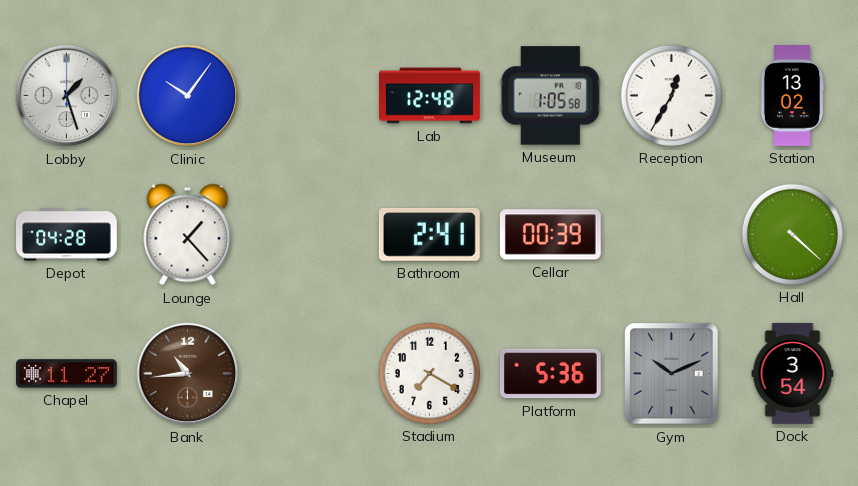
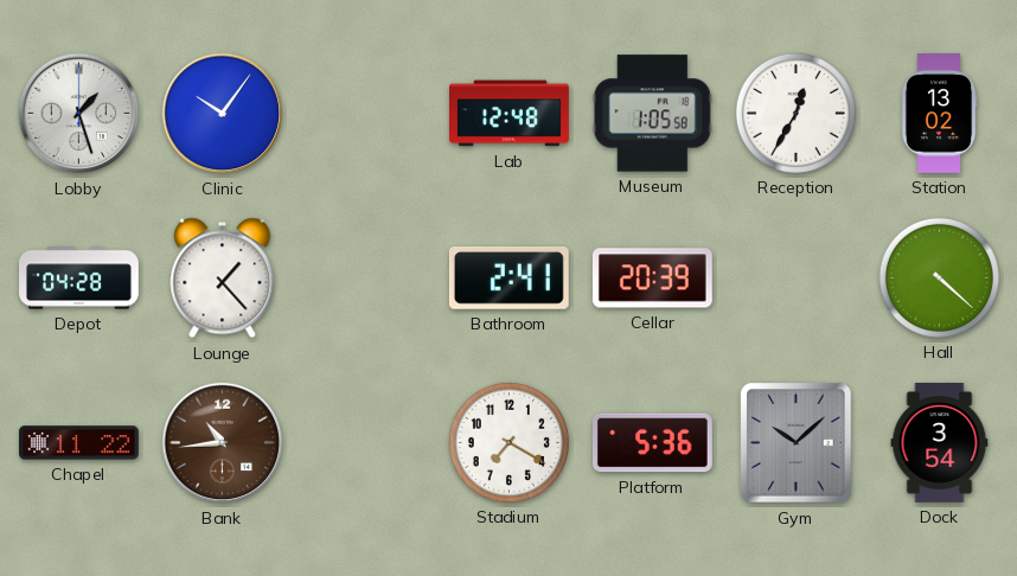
Cellar: 00:39 -> 20:39
Chapel: 11:27 -> 11:22
Gym: 10:11 -> 10:08
